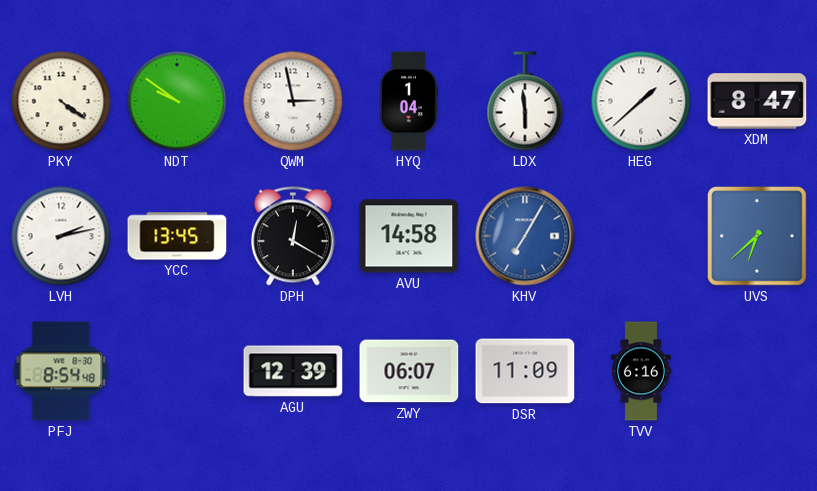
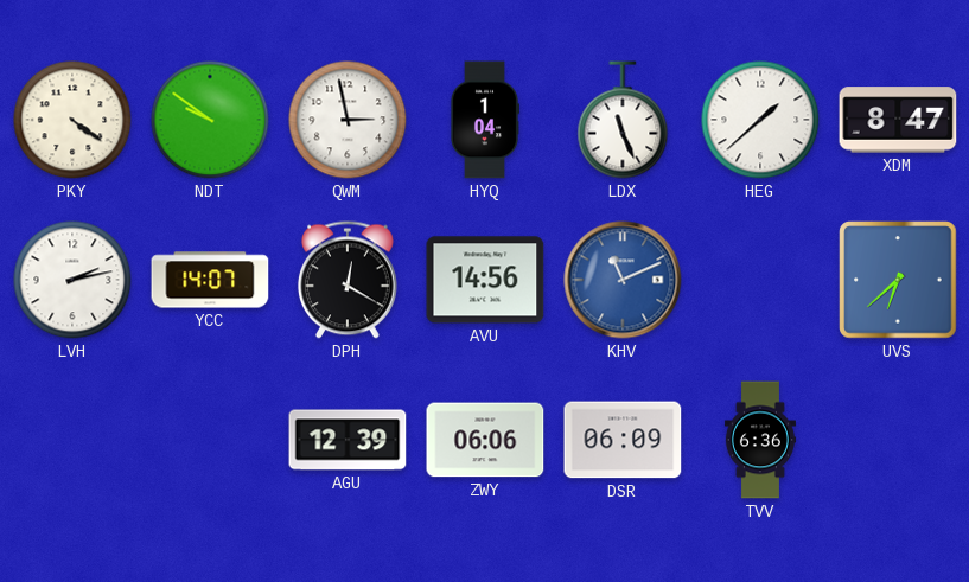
LDX: 5:59 -> 11:26
YCC: 13:45 -> 14:07
AVU: 14:58 -> 14:56
KHV: 7:05 -> 11:11
PFJ: 8:54 -> none
ZWY: 06:07 -> 06:06
DSR: 11:09 -> 06:09
TVV: 6:16 -> 6:36
